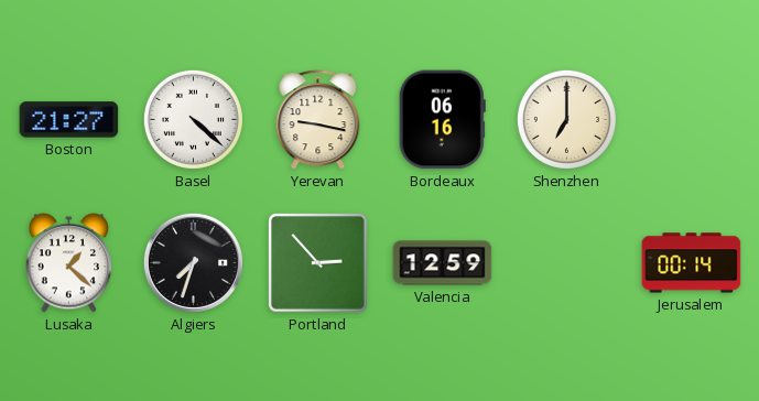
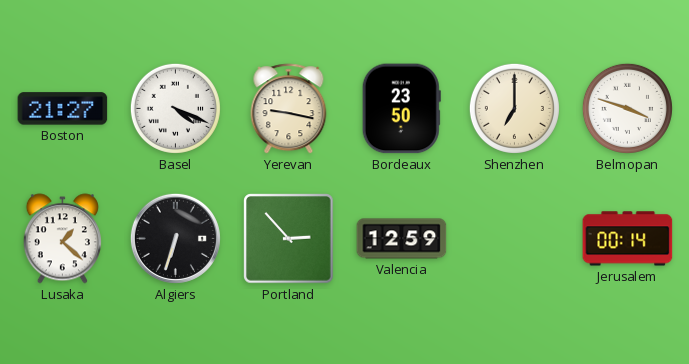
Basel: 4:22 -> 4:19
Bordeaux: 06:16 -> 23:50
Belmopan: none -> 3:48
Algiers: 7:33 -> 6:33
